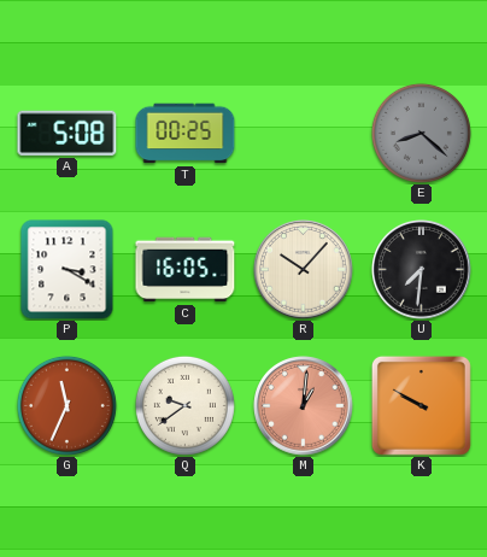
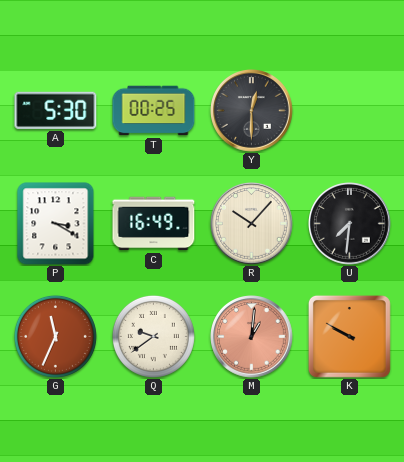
A: 5:08 -> 5:30
Y: none -> 12:30
E: 8:22 -> none
C: 16:05 -> 16:49
